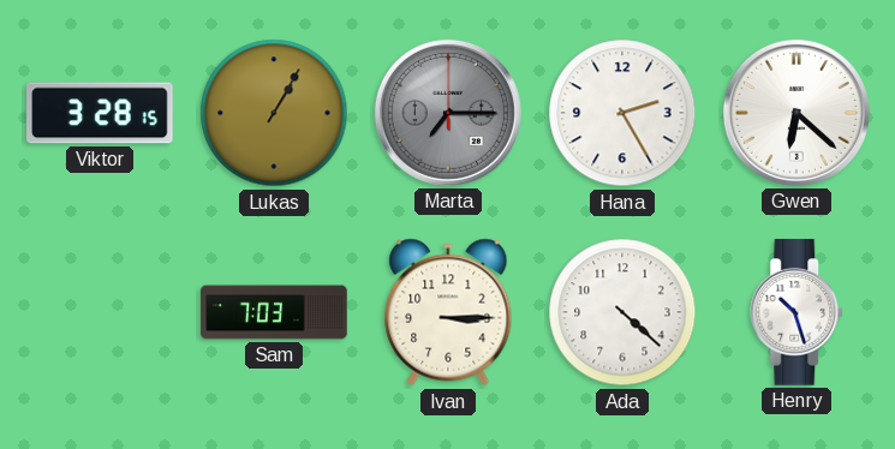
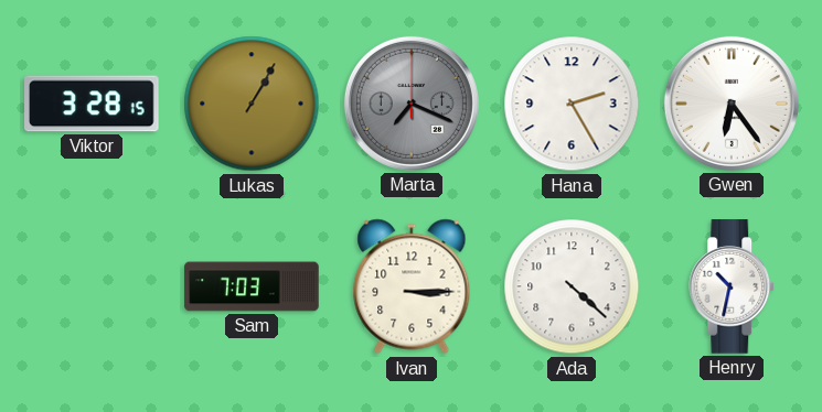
Marta: 7:15 -> 7:19
Gwen: 6:22 -> 6:24
Henry: 10:27 -> 10:32
